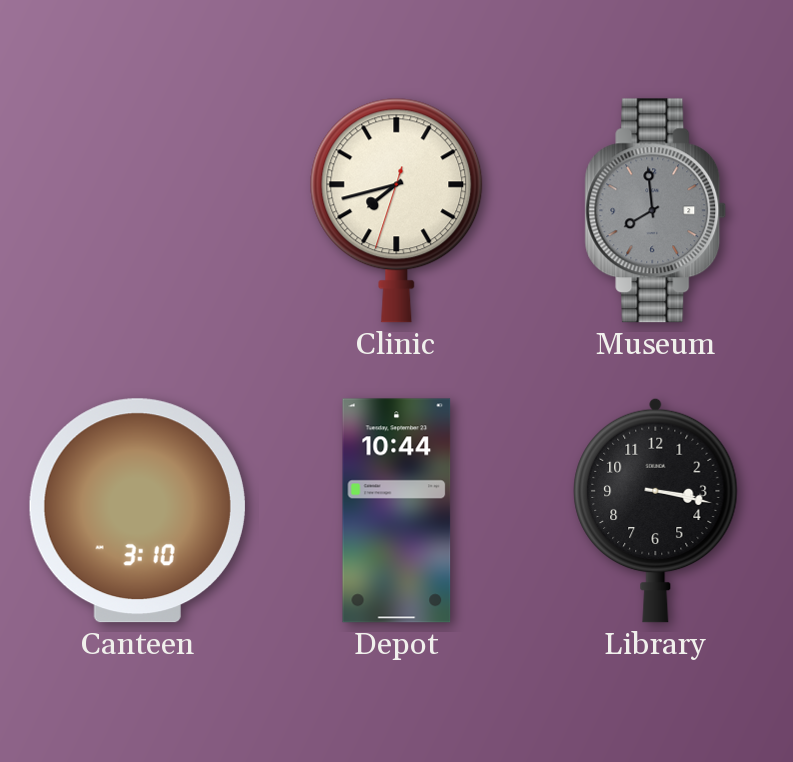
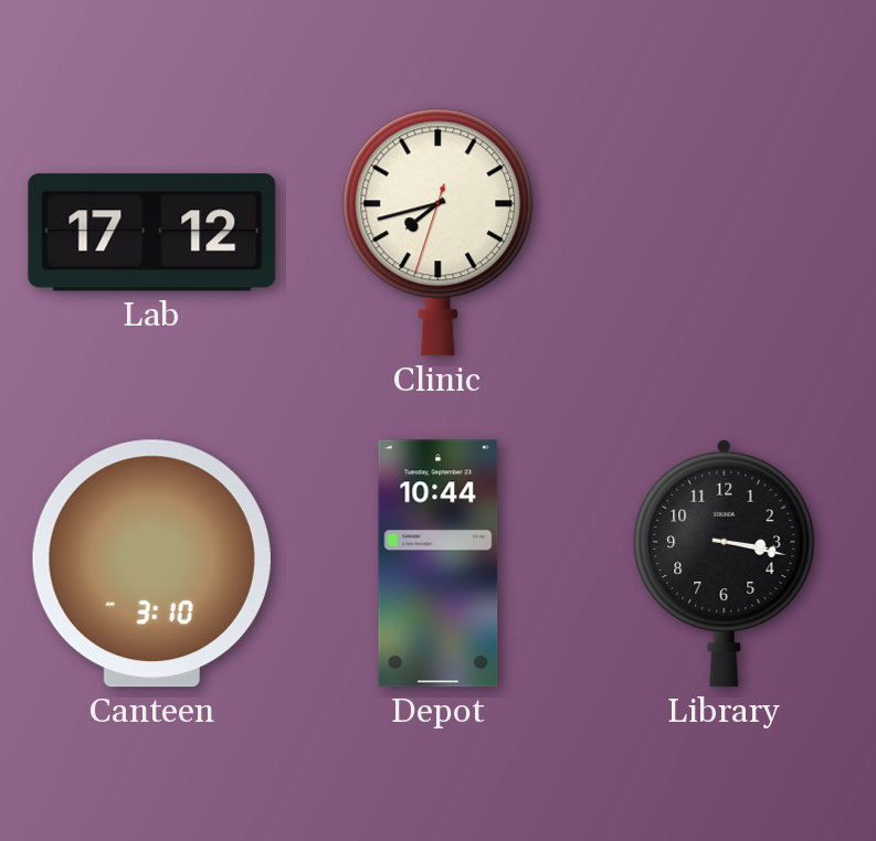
Lab: none -> 17:12
Museum: 7:59 -> none
